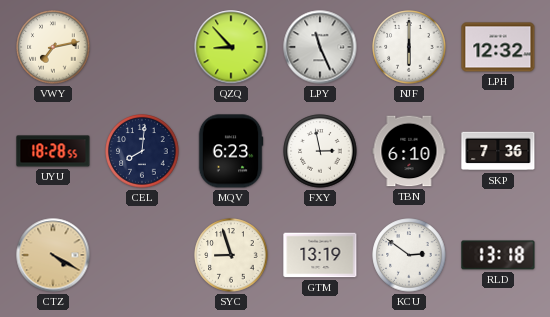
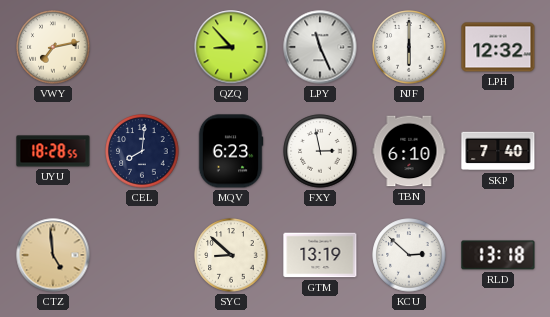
SKP: 7:36 -> 7:40
CTZ: 4:20 -> 4:59
SYC: 8:57 -> 8:52
KCU: 2:51 -> 2:52
